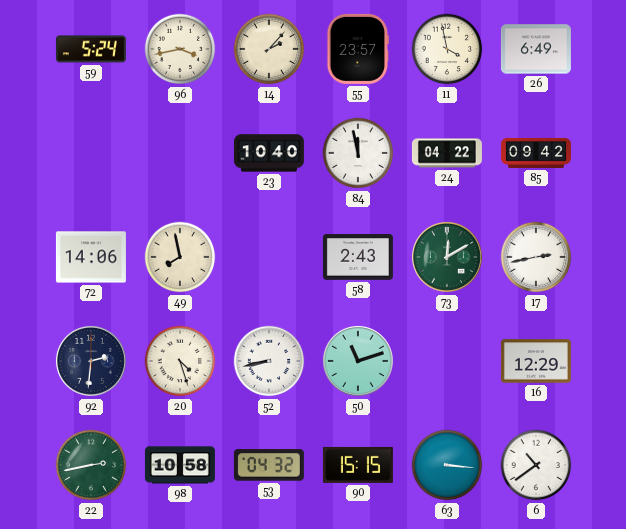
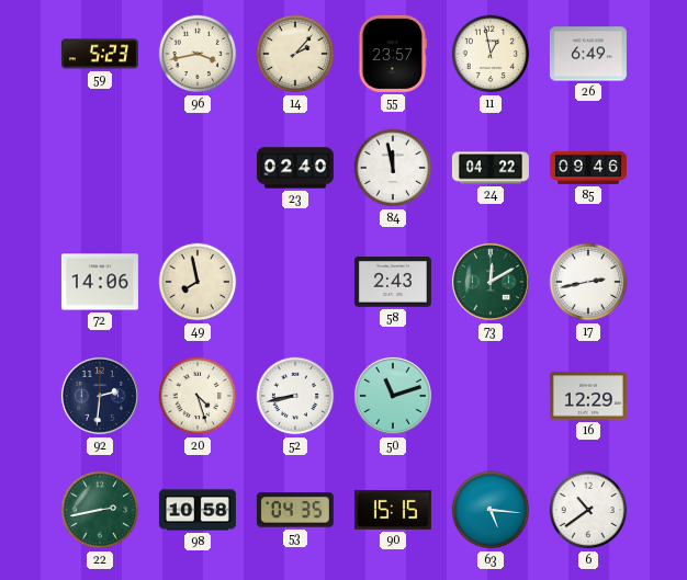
59: 5:24 -> 5:23
11: 3:58 -> 12:58
23: 10:40 -> 02:40
85: 09:42 -> 09:46
53: 04:32 -> 04:35
63: 3:16 -> 5:16
